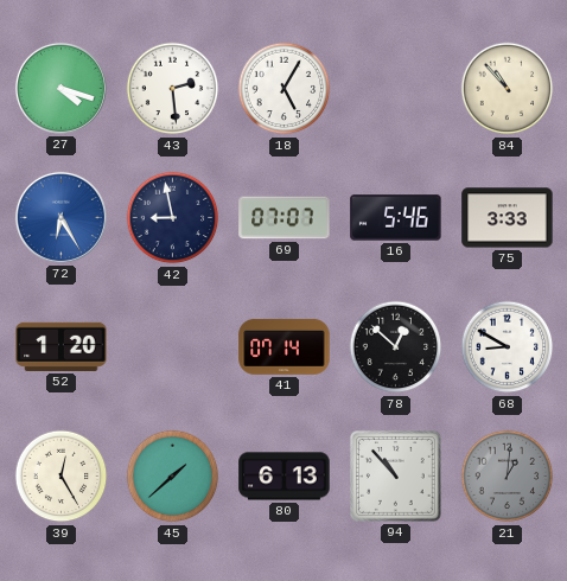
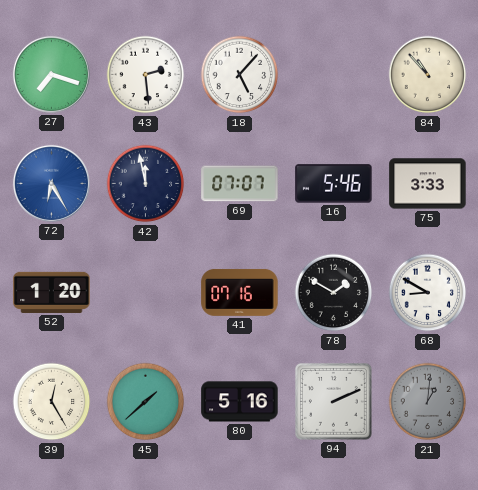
27: 4:18 -> 7:18
18: 5:05 -> 5:07
42: 8:58 -> 11:58
41: 07:14 -> 07:16
78: 12:52 -> 1:50
80: 6:13 -> 5:16
94: 10:53 -> 2:11
